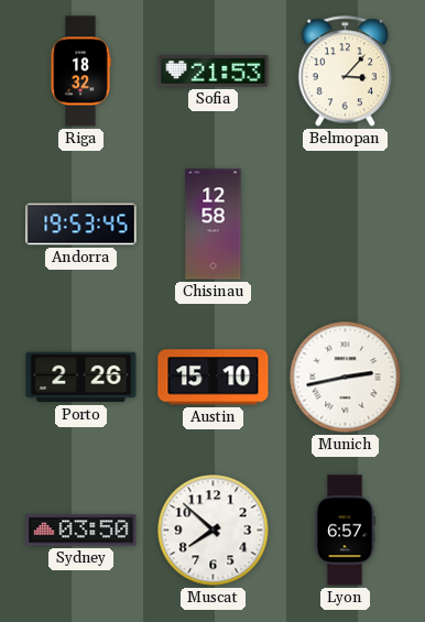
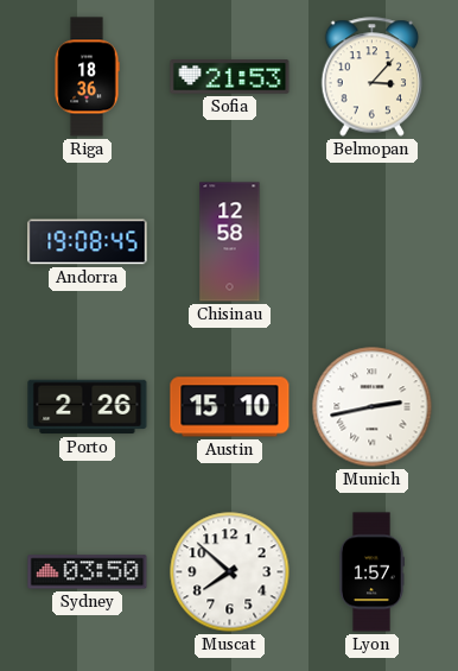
Riga: 18:32 -> 18:36
Andorra: 19:53 -> 19:08
Lyon: 6:57 -> 1:57
